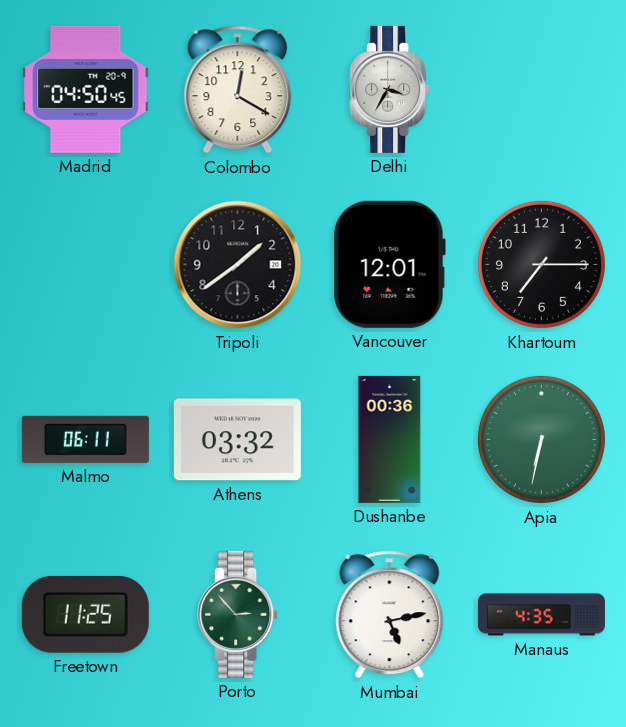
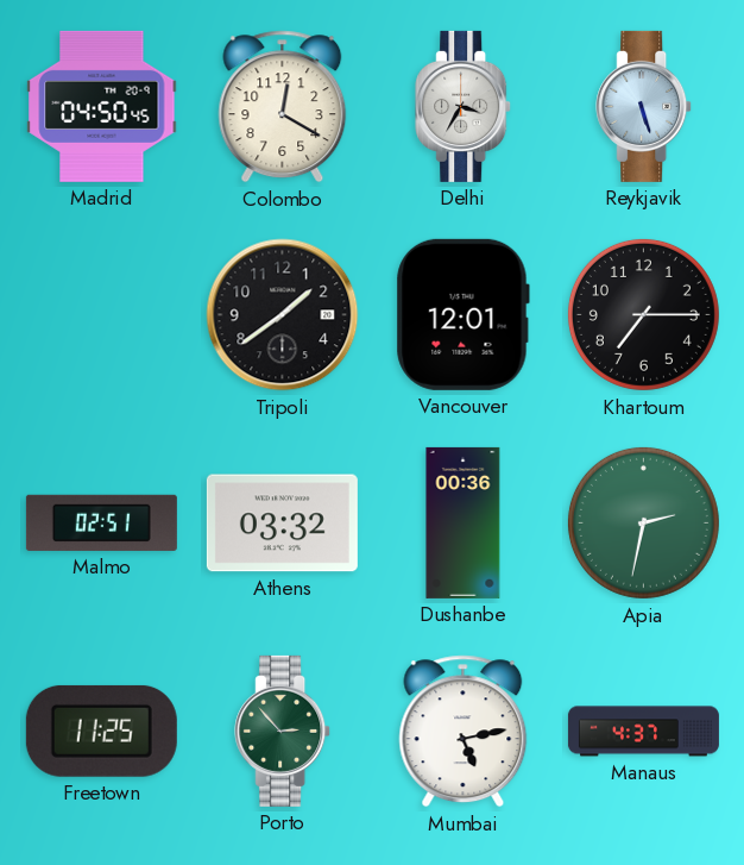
Reykjavik: none -> 5:27
Malmo: 06:11 -> 02:51
Apia: 6:32 -> 2:32
Manaus: 4:35 -> 4:37
